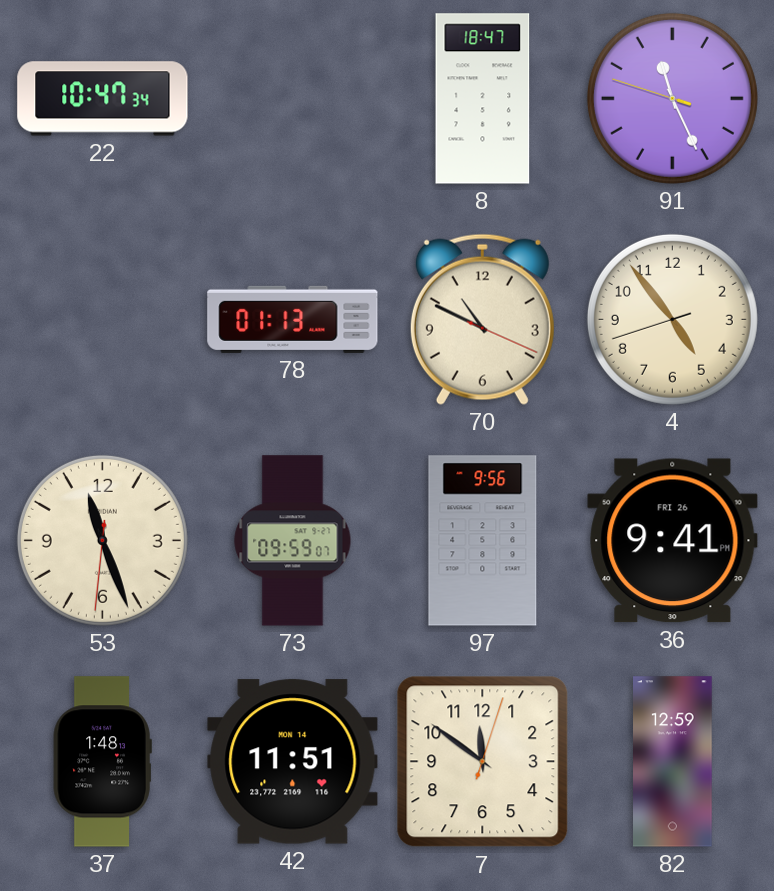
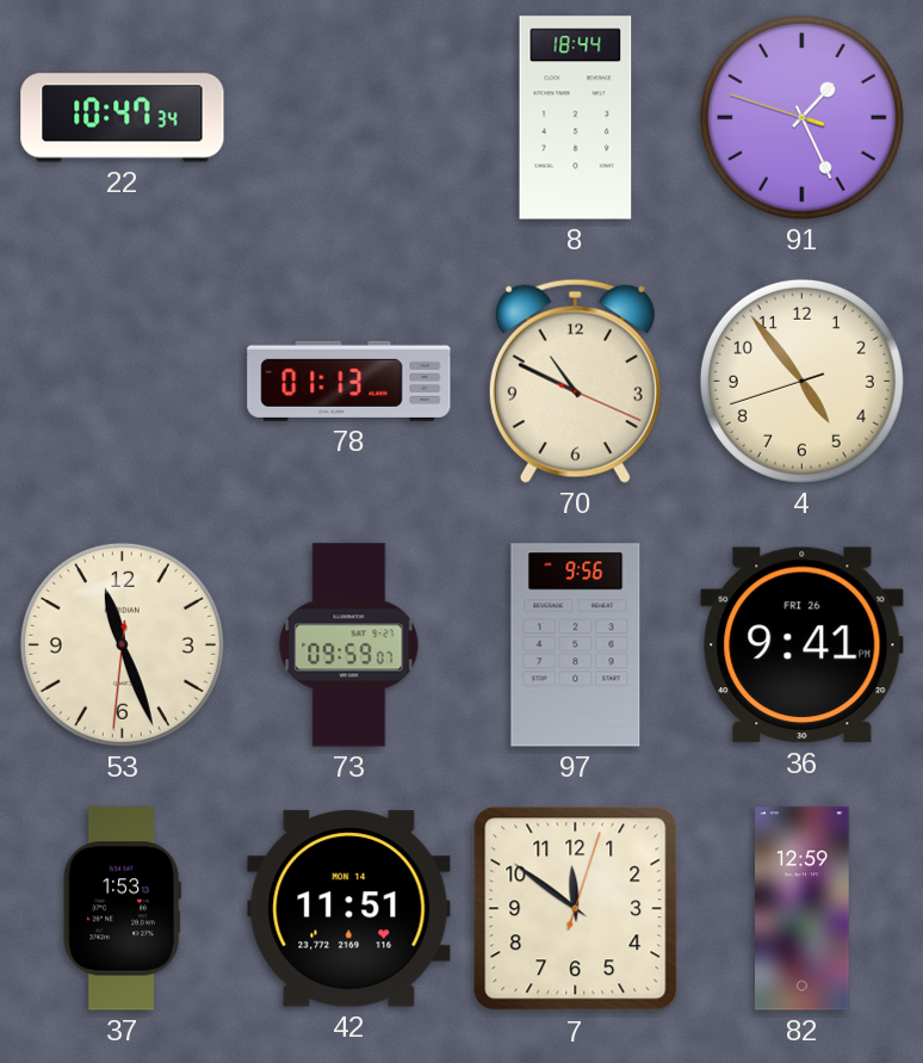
8: 18:47 -> 18:44
91: 11:25 -> 1:25
37: 1:48 -> 1:53
